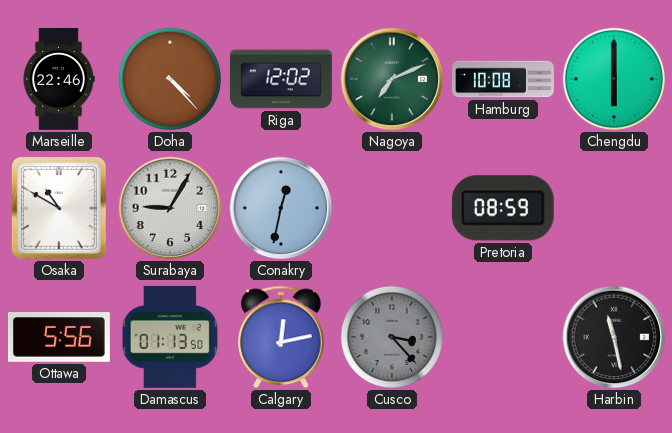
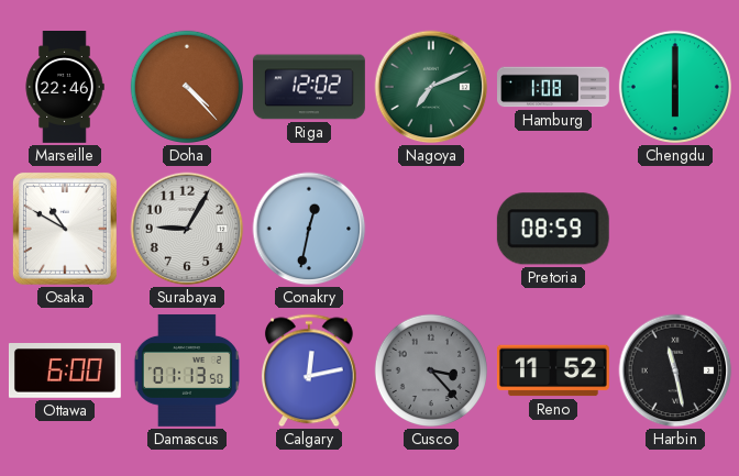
Hamburg: 10:08 -> 1:08
Ottawa: 5:56 -> 6:00
Reno: none -> 11:52
